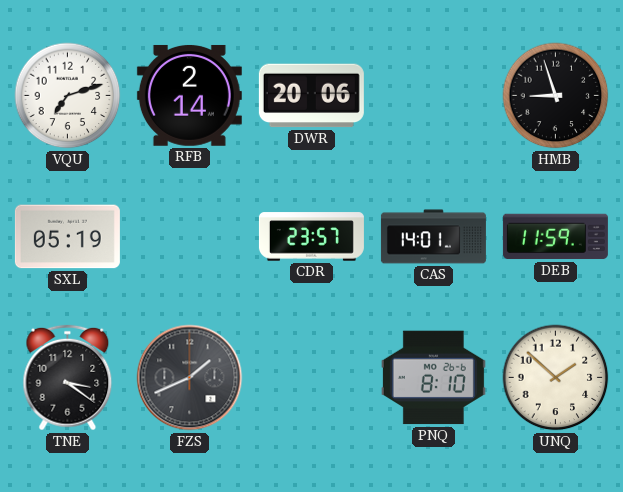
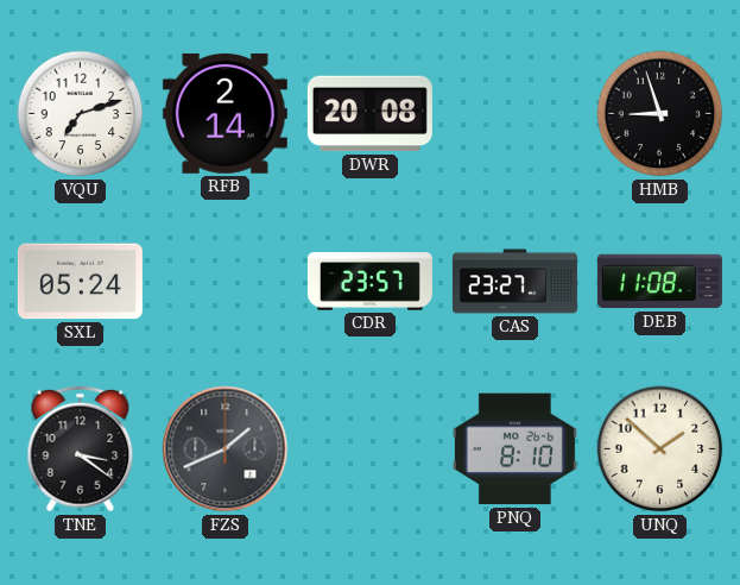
DWR: 20:06 -> 20:08
SXL: 05:19 -> 05:24
CAS: 14:01 -> 23:27
DEB: 11:59 -> 11:08
